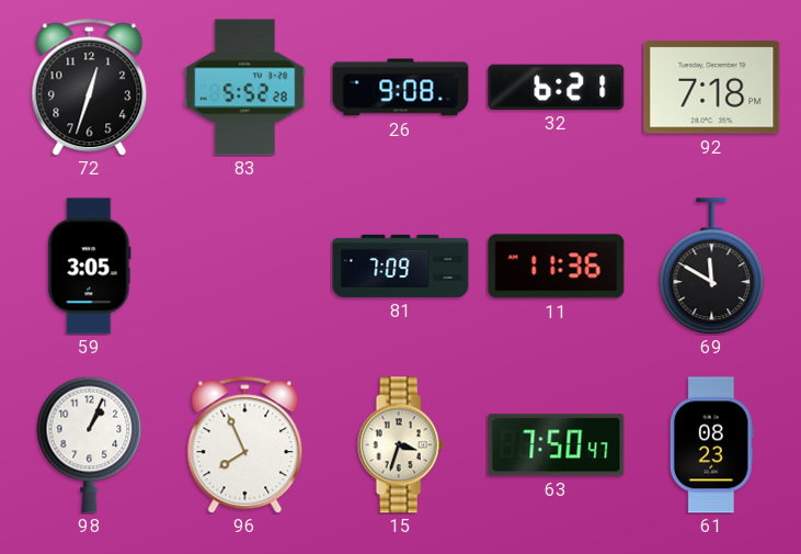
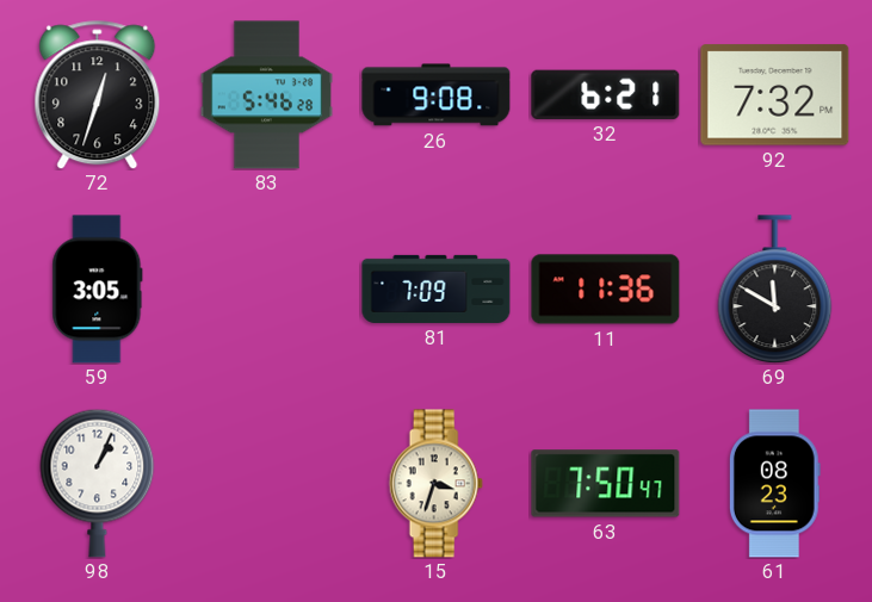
83: 5:52 -> 5:46
92: 7:18 -> 7:32
96: 7:56 -> none
